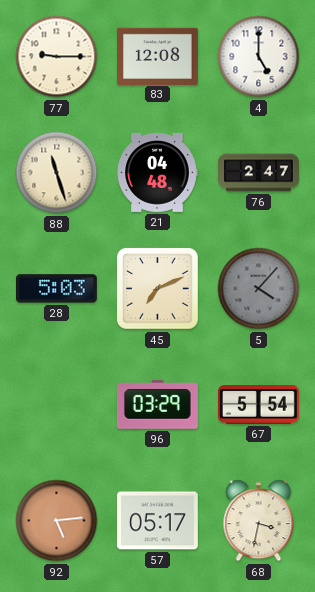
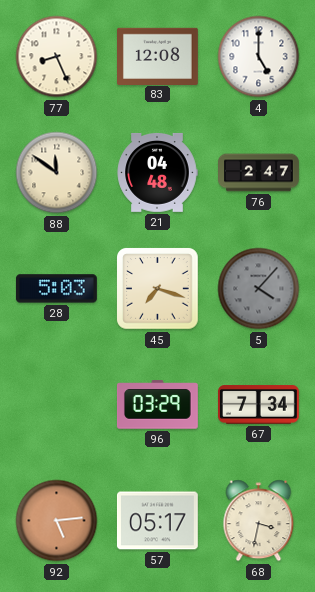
77: 9:15 -> 8:26
88: 11:27 -> 11:51
45: 7:11 -> 7:18
67: 5:54 -> 7:34
